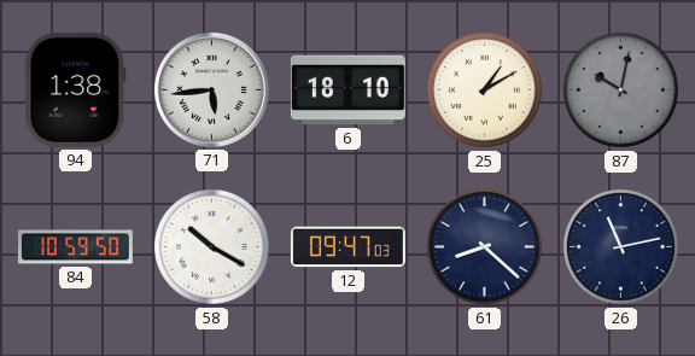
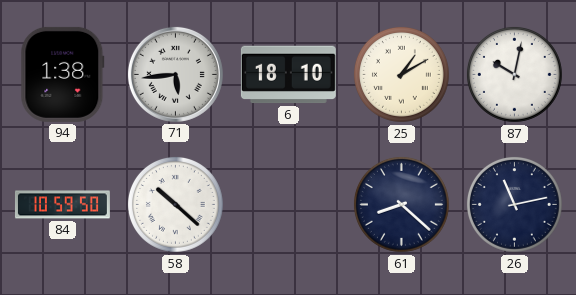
87 dial: grey -> white
58: 10:20 -> 10:22
12: 09:47 -> none
